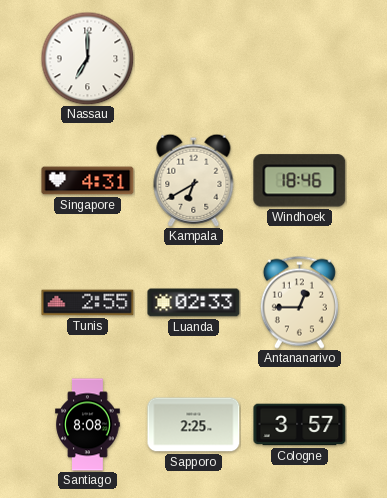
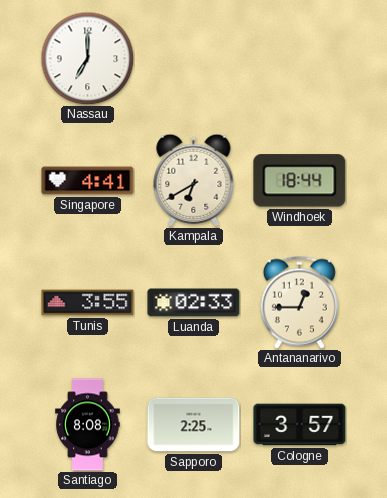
Singapore: 4:31 -> 4:41
Windhoek: 18:46 -> 18:44
Tunis: 2:55 -> 3:55
